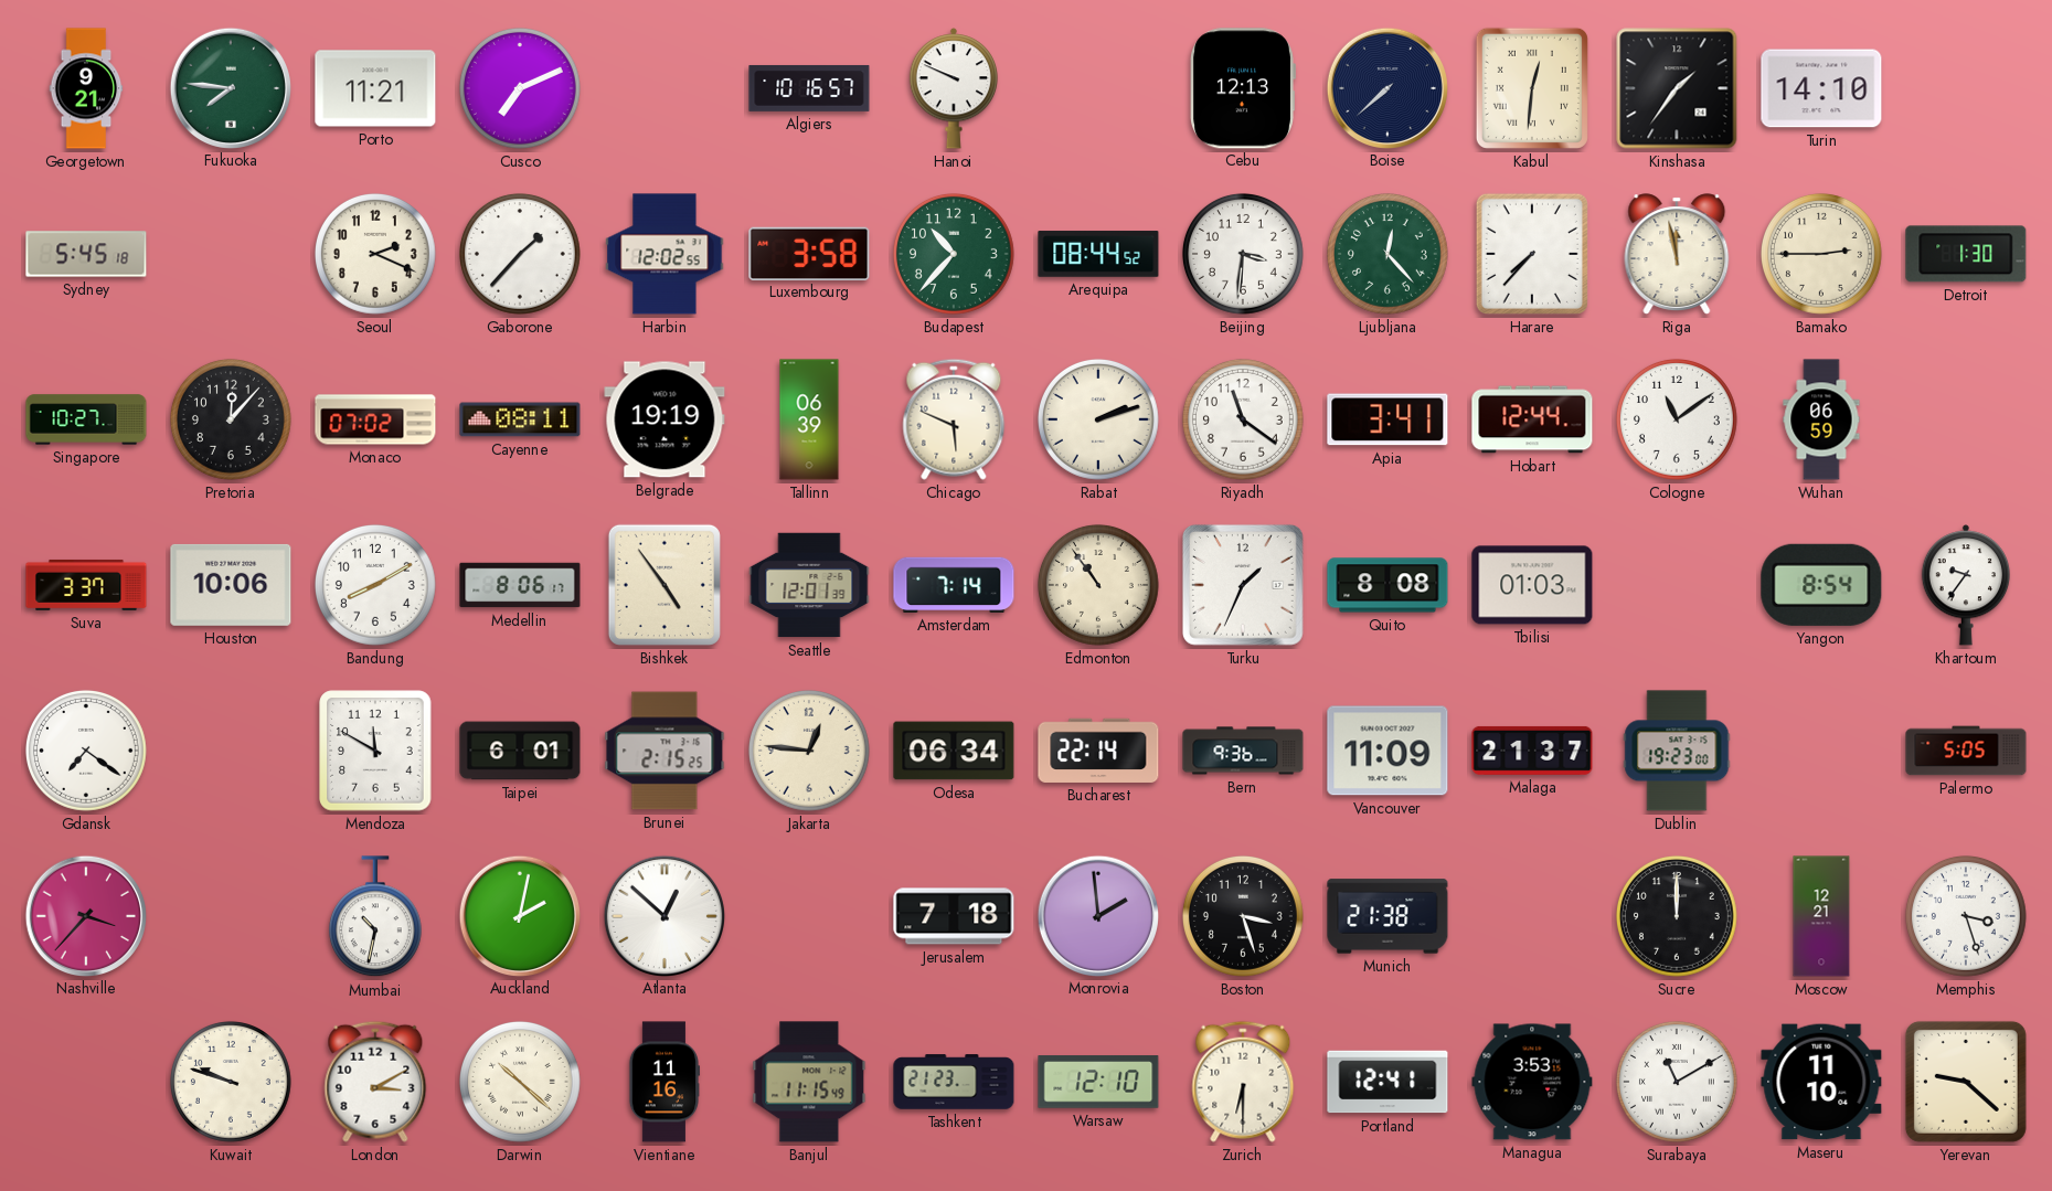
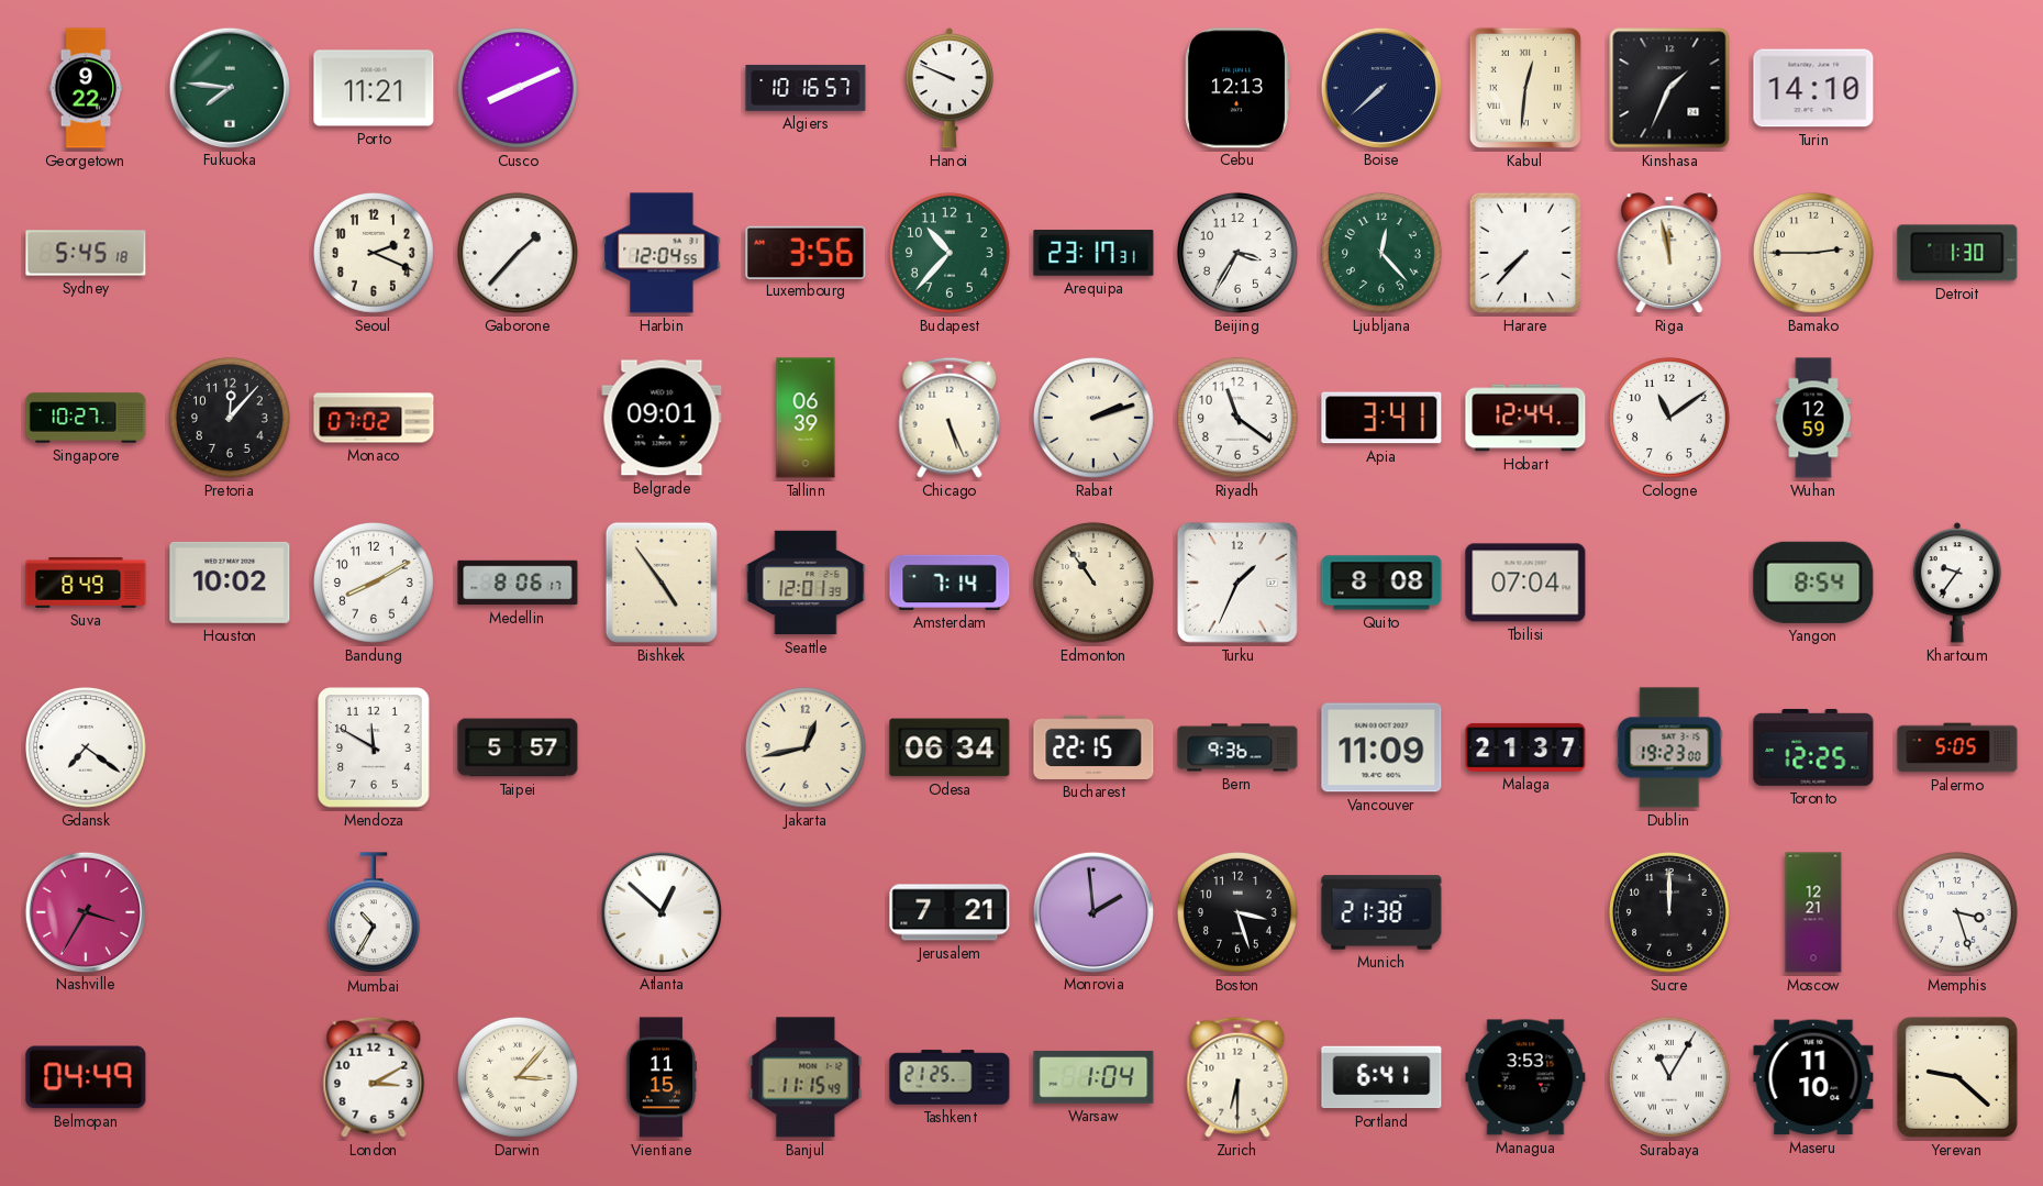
Georgetown: 9:21 -> 9:22
Cusco: 7:11 -> 8:11
Kinshasa: 1:36 -> 1:34
Harbin: 12:02 -> 12:04
Luxembourg: 3:58 -> 3:56
Arequipa: 08:44 -> 23:17
Beijing: 3:31 -> 3:35
Cayenne: 08:11 -> none
Belgrade: 19:19 -> 09:01
Chicago: 5:49 -> 5:26
Wuhan: 06:59 -> 12:59
Suva: 3:37 -> 8:49
Houston: 10:06 -> 10:02
Tbilisi: 01:03 -> 07:04
Taipei: 6:01 -> 5:57
Brunei: 2:15 -> none
Jakarta: 12:46 -> 12:43
Bucharest: 22:14 -> 22:15
Toronto: none -> 12:25
Nashville: 3:37 -> 3:35
Mumbai: 10:32 -> 10:35
Auckland: 2:02 -> none
Jerusalem: 7:18 -> 7:21
Belmopan: none -> 04:49
Kuwait: 9:48 -> none
Darwin: 10:22 -> 3:07
Vientiane: 11:16 -> 11:15
Tashkent: 21:23 -> 21:25
Warsaw: 12:10 -> 1:04
Portland: 12:41 -> 6:41
Surabaya: 11:10 -> 11:05
